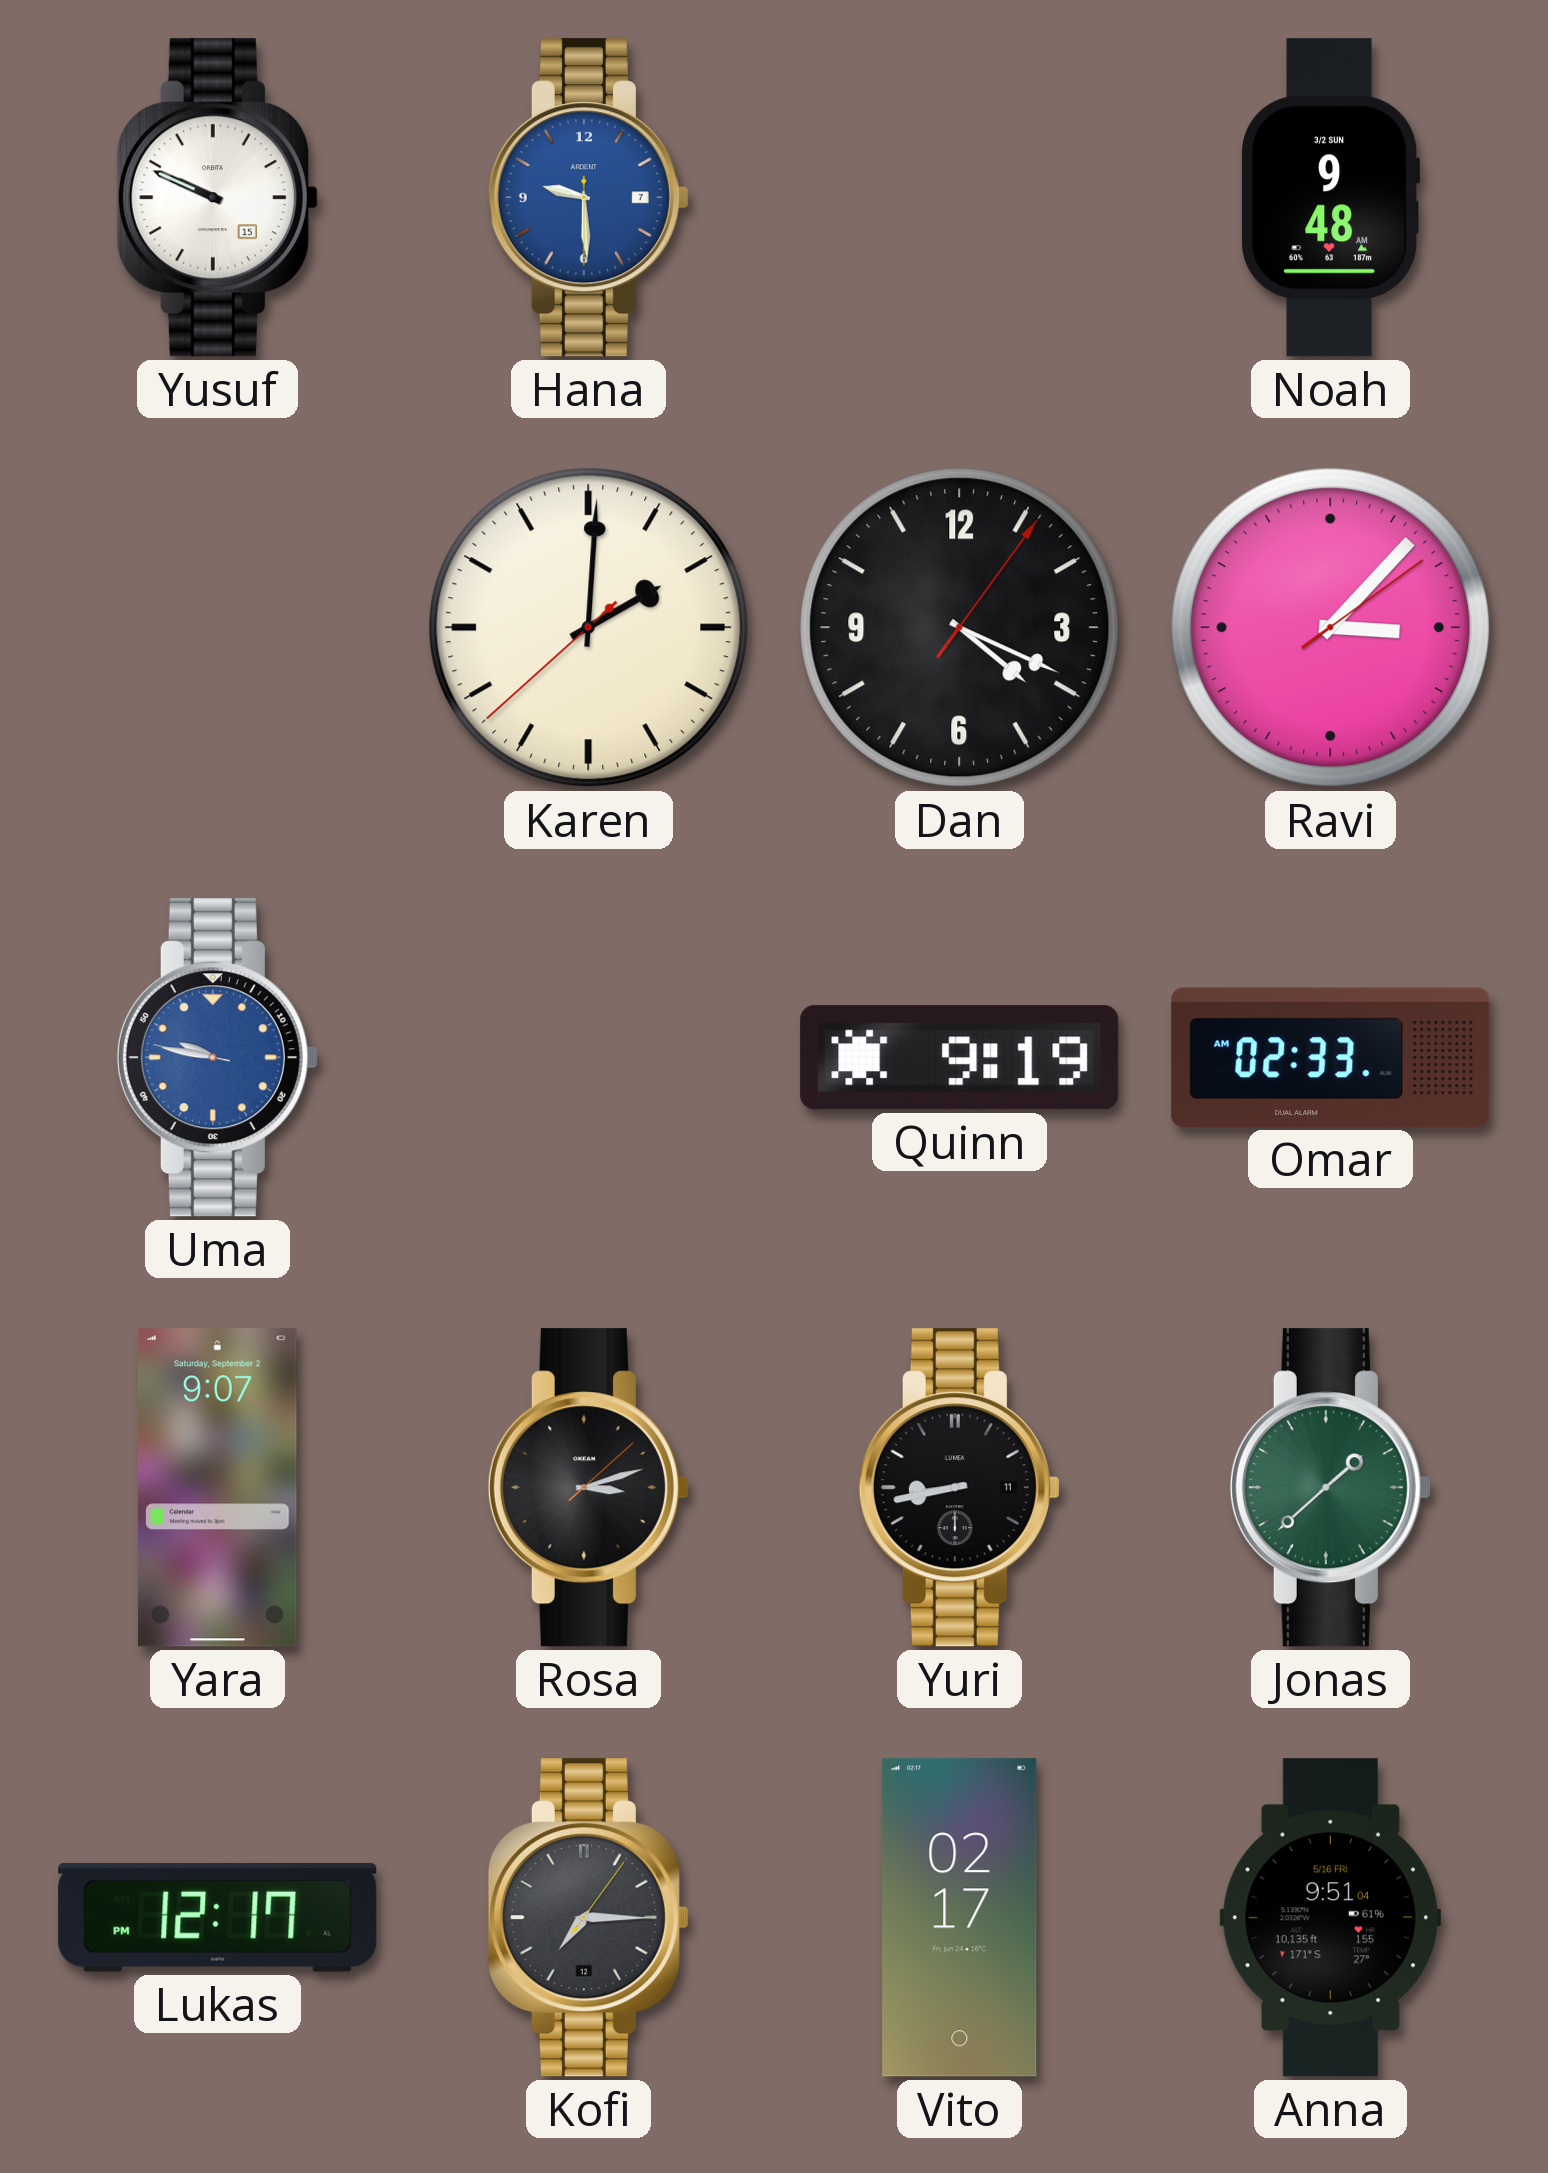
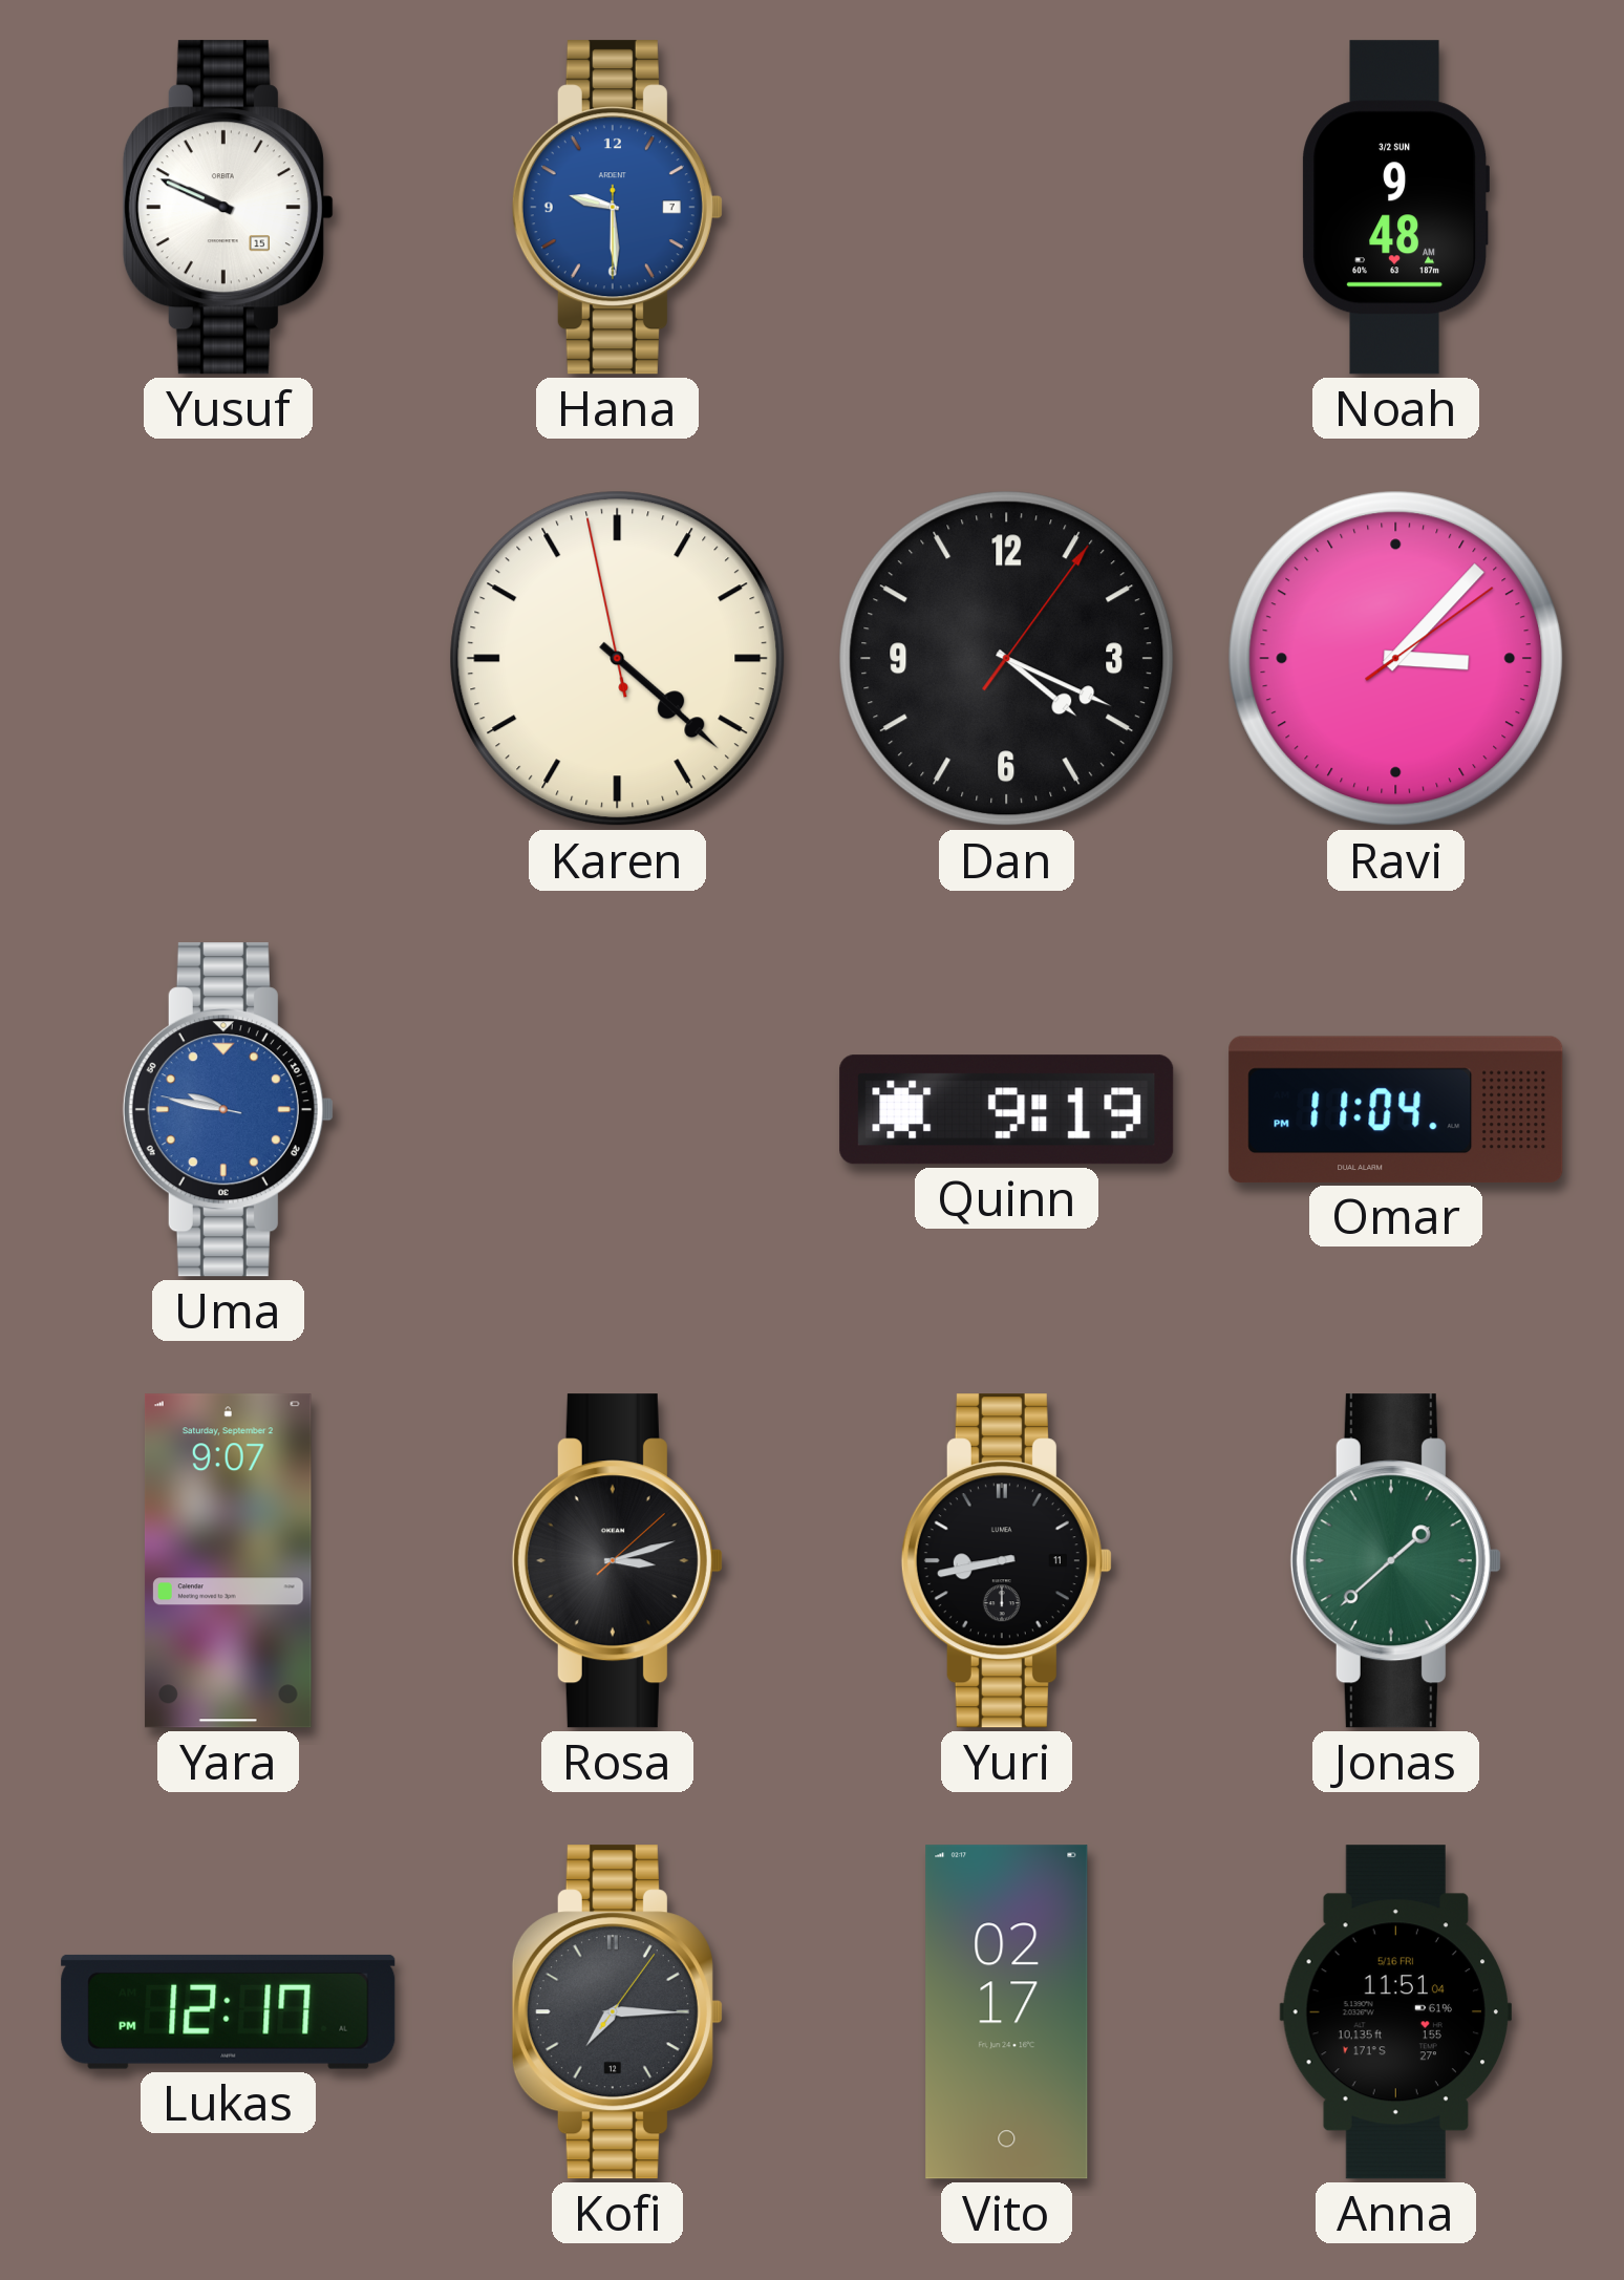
Karen: 2:00 -> 4:21
Omar: 02:33 -> 11:04
Anna: 9:51 -> 11:51
